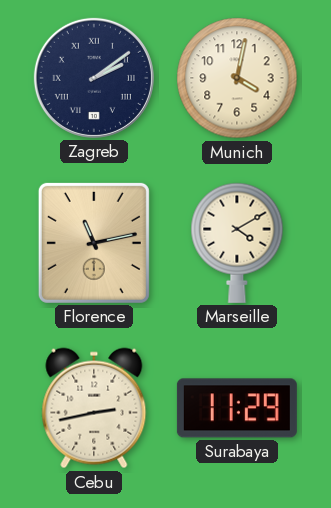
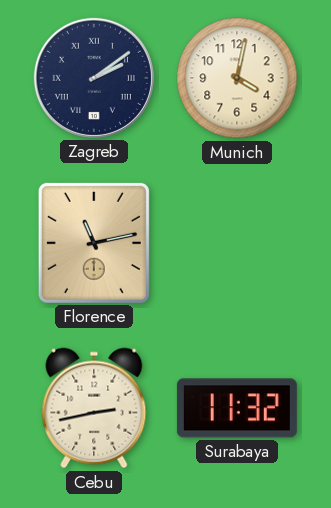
Marseille: 4:10 -> none
Surabaya: 11:29 -> 11:32
